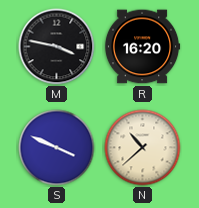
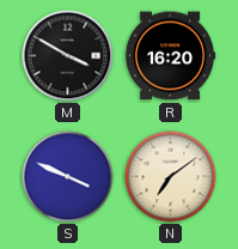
M: 3:47 -> 3:50
N: 10:38 -> 7:09
